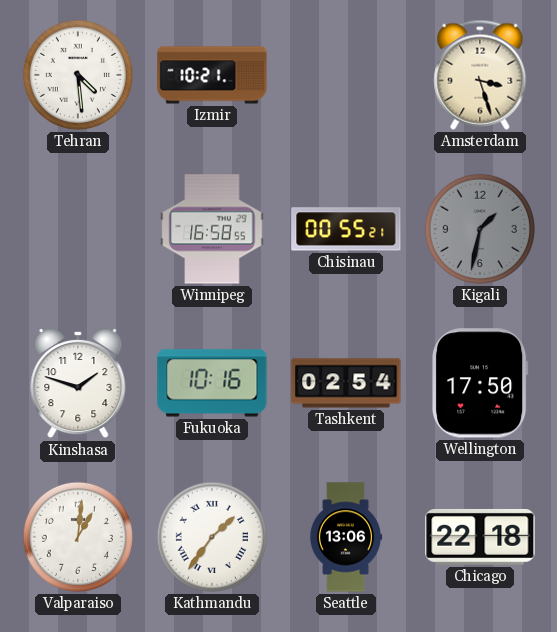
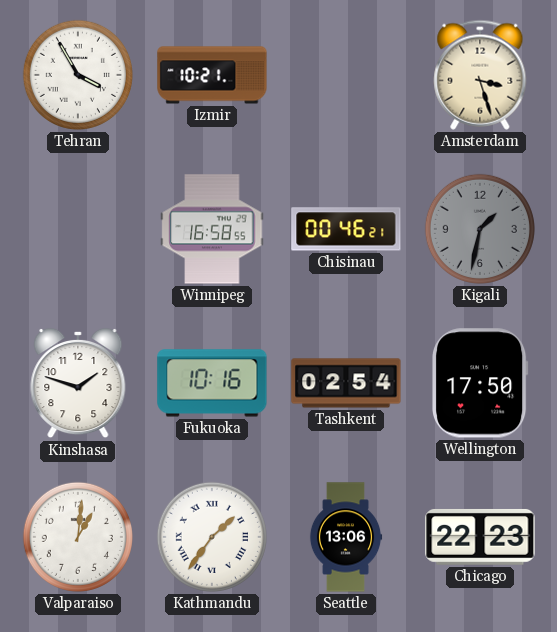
Tehran: 4:29 -> 3:55
Chisinau: 00:55 -> 00:46
Chicago: 22:18 -> 22:23
